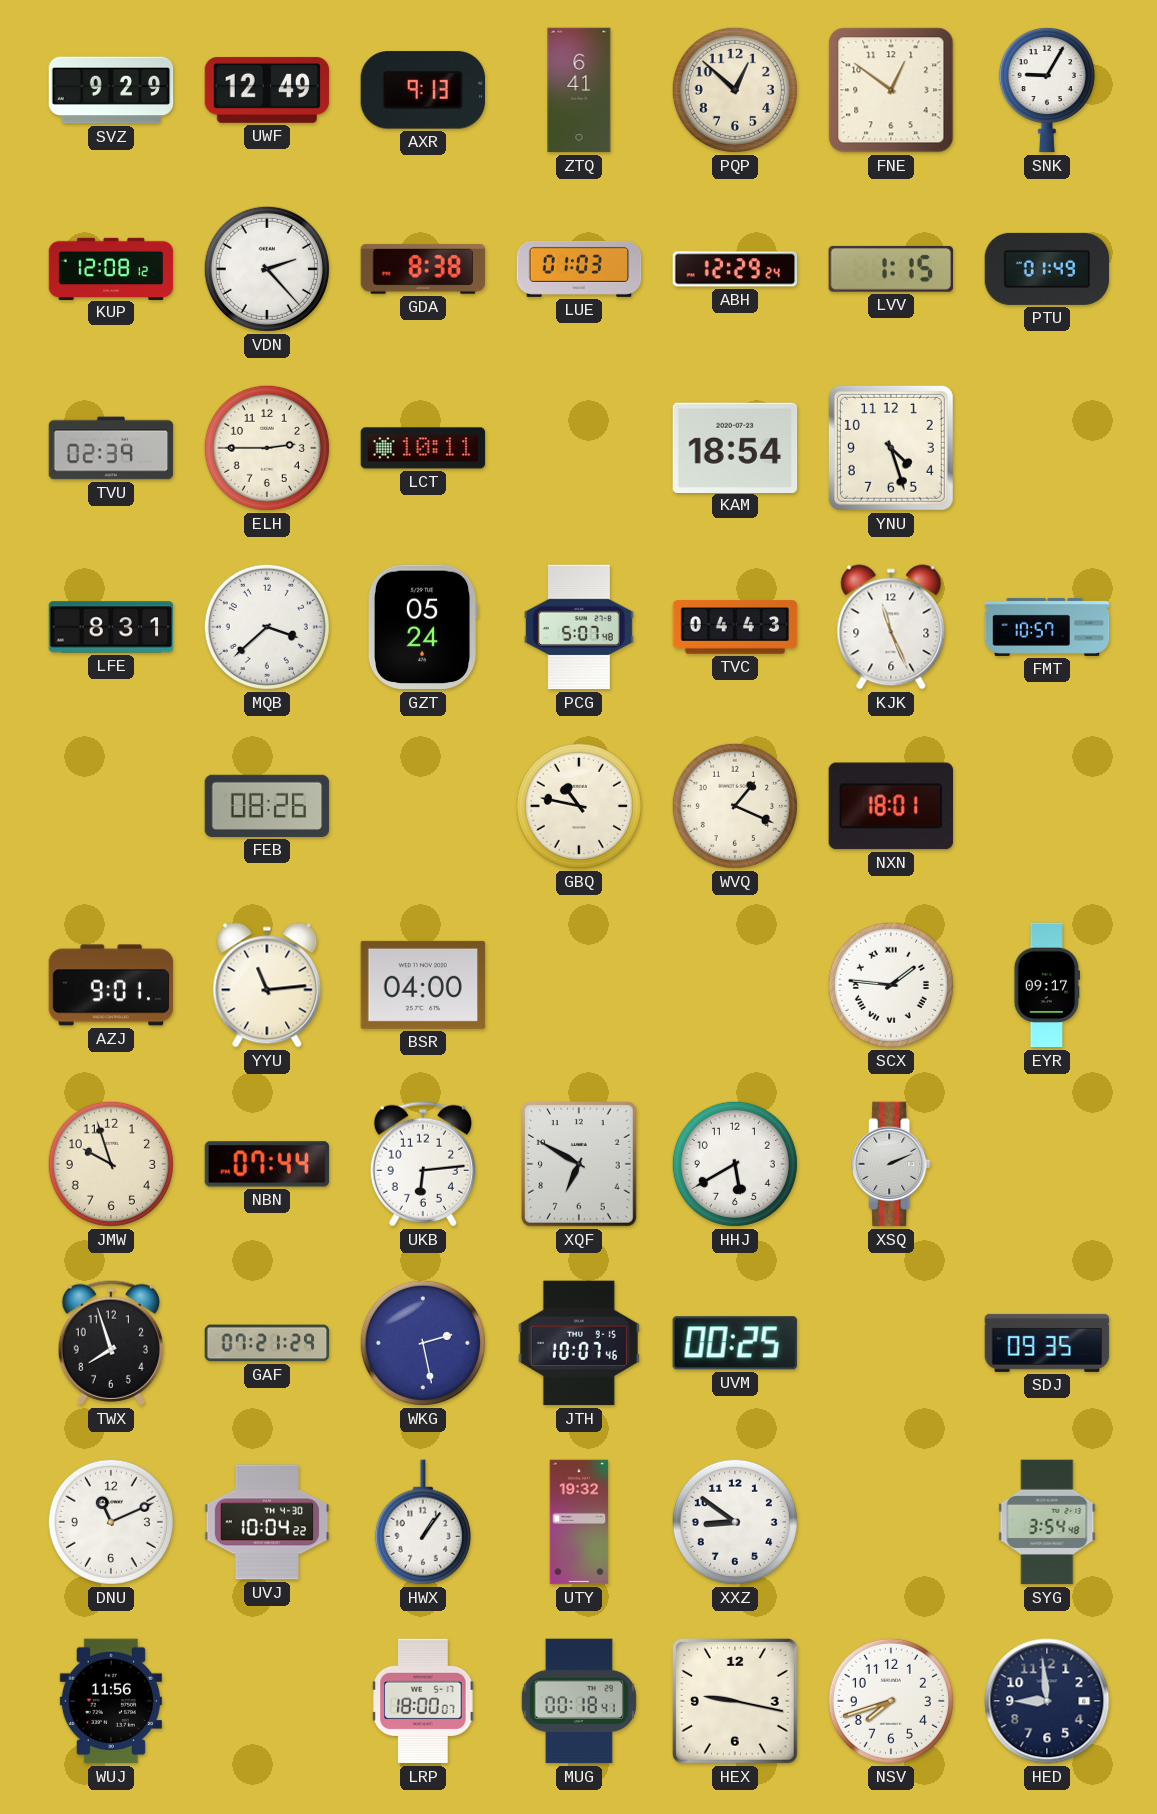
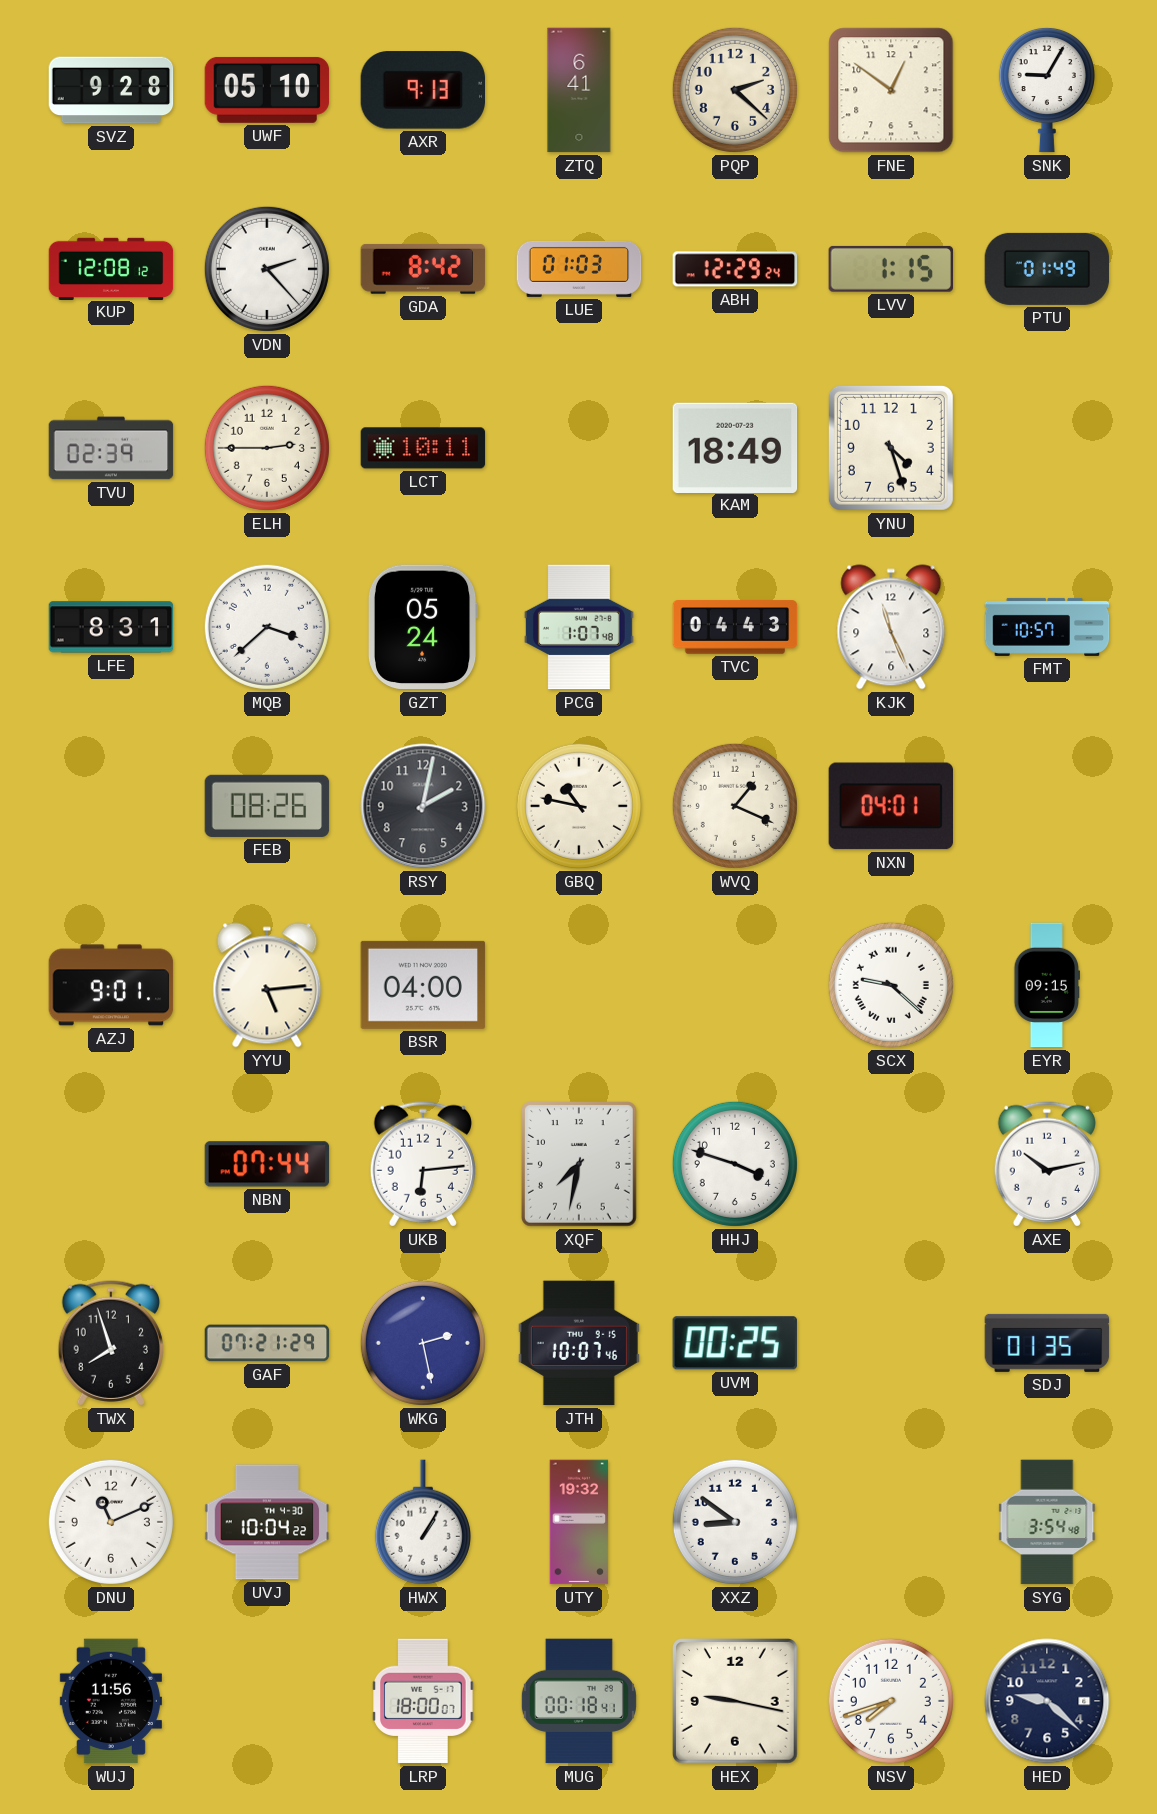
SVZ: 9:29 -> 9:28
UWF: 12:49 -> 05:10
PQP: 12:52 -> 2:22
GDA: 8:38 -> 8:42
KAM: 18:54 -> 18:49
PCG: 5:07 -> 1:07
RSY: none -> 2:02
NXN: 18:01 -> 04:01
YYU: 11:14 -> 5:14
SCX: 1:46 -> 9:22
EYR: 09:17 -> 09:15
JMW: 9:57 -> none
XQF: 6:50 -> 7:32
HHJ: 5:40 -> 3:48
XSQ: 2:11 -> none
AXE: none -> 10:13
SDJ: 09:35 -> 01:35
HWX: 1:06 -> 1:05
HED: 8:59 -> 9:22
